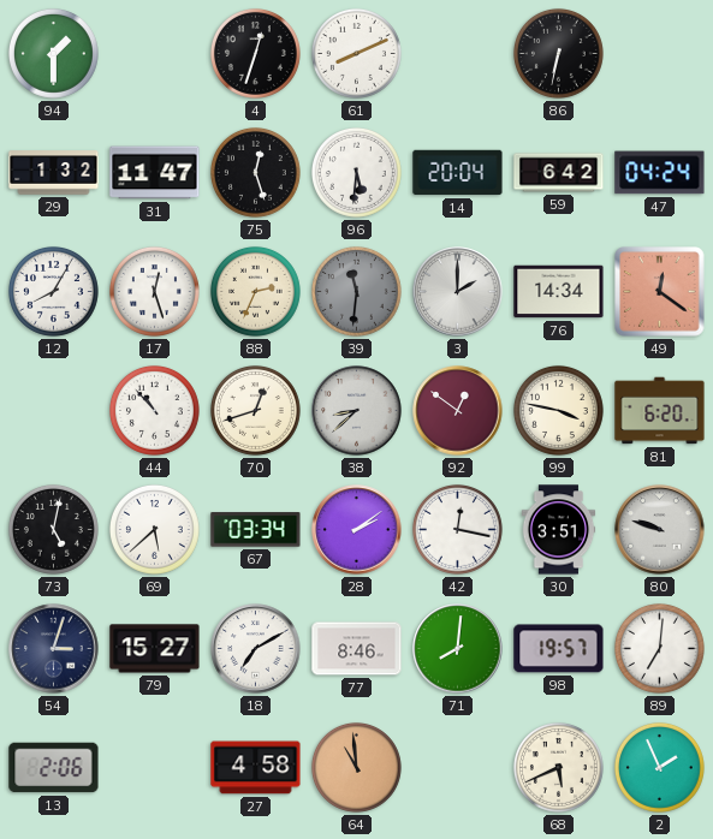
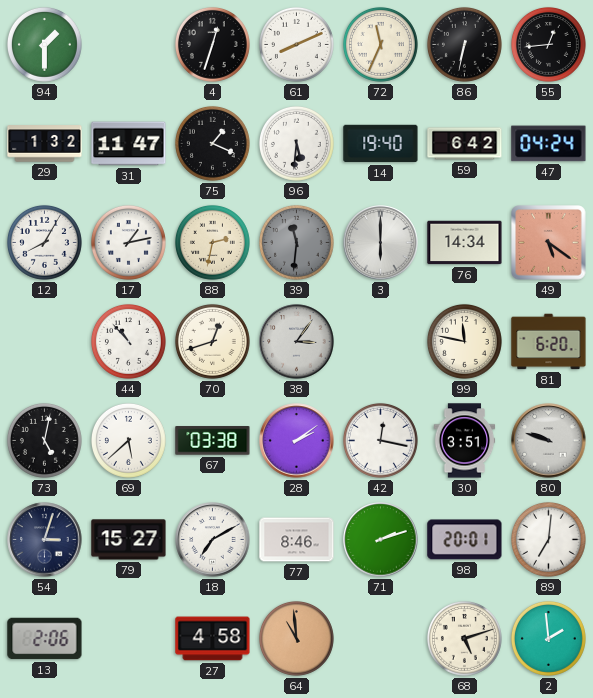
72: none -> 11:34
55: none -> 12:44
75: 12:27 -> 1:19
14: 20:04 -> 19:40
17: 12:27 -> 1:13
88: 2:34 -> 2:32
3: 2:00 -> 6:00
49: 12:21 -> 5:21
38: 8:38 -> 3:06
92: 12:51 -> none
99: 3:47 -> 11:47
67: 03:34 -> 03:38
71: 8:01 -> 2:12
98: 19:57 -> 20:01
68: 5:41 -> 5:12
2: 1:56 -> 1:59
